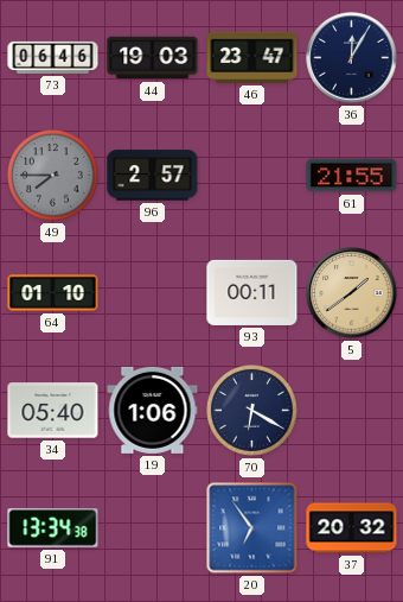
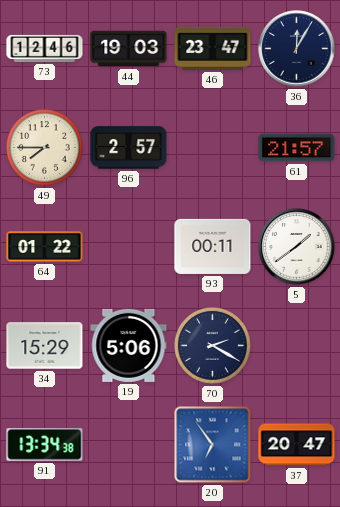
73: 06:46 -> 12:46
49 dial: grey -> cream
61: 21:55 -> 21:57
64: 01:10 -> 01:22
5 dial: champagne -> white
34: 05:40 -> 15:29
19: 1:06 -> 5:06
70: 6:20 -> 2:20
37: 20:32 -> 20:47
